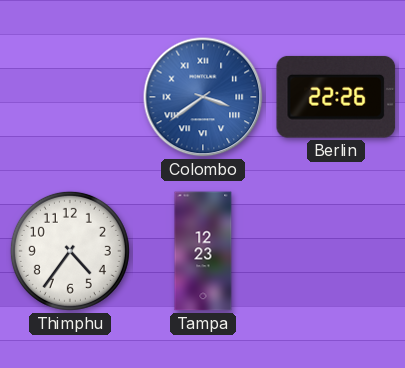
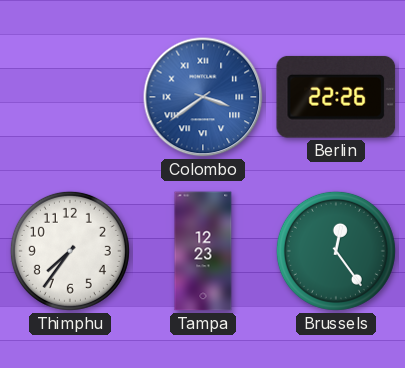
Thimphu: 4:36 -> 7:36
Brussels: none -> 12:24
